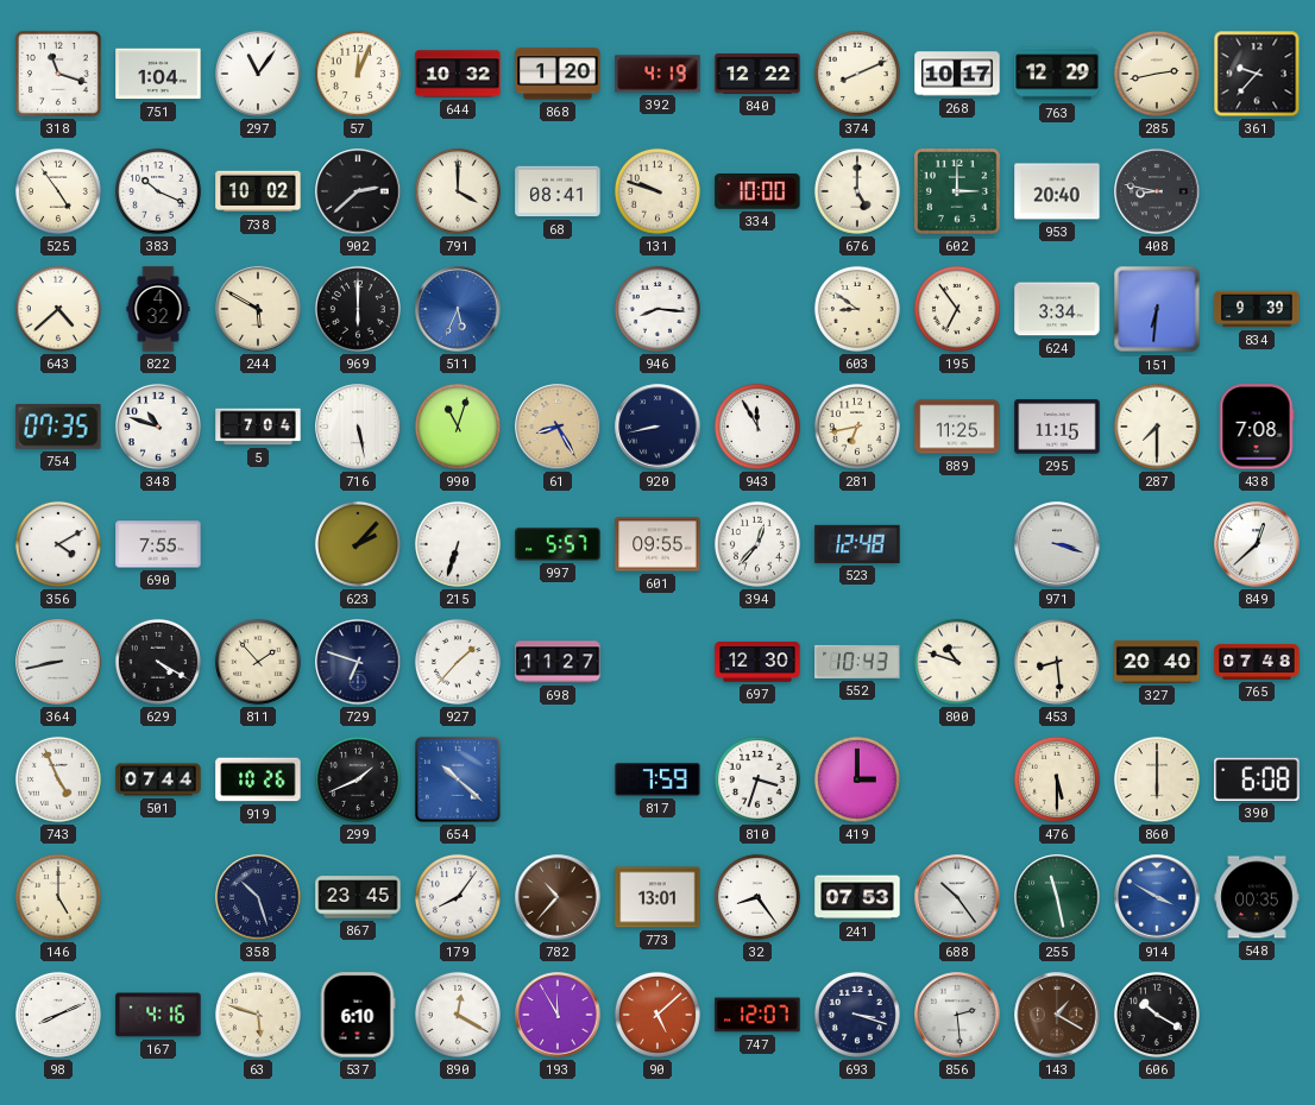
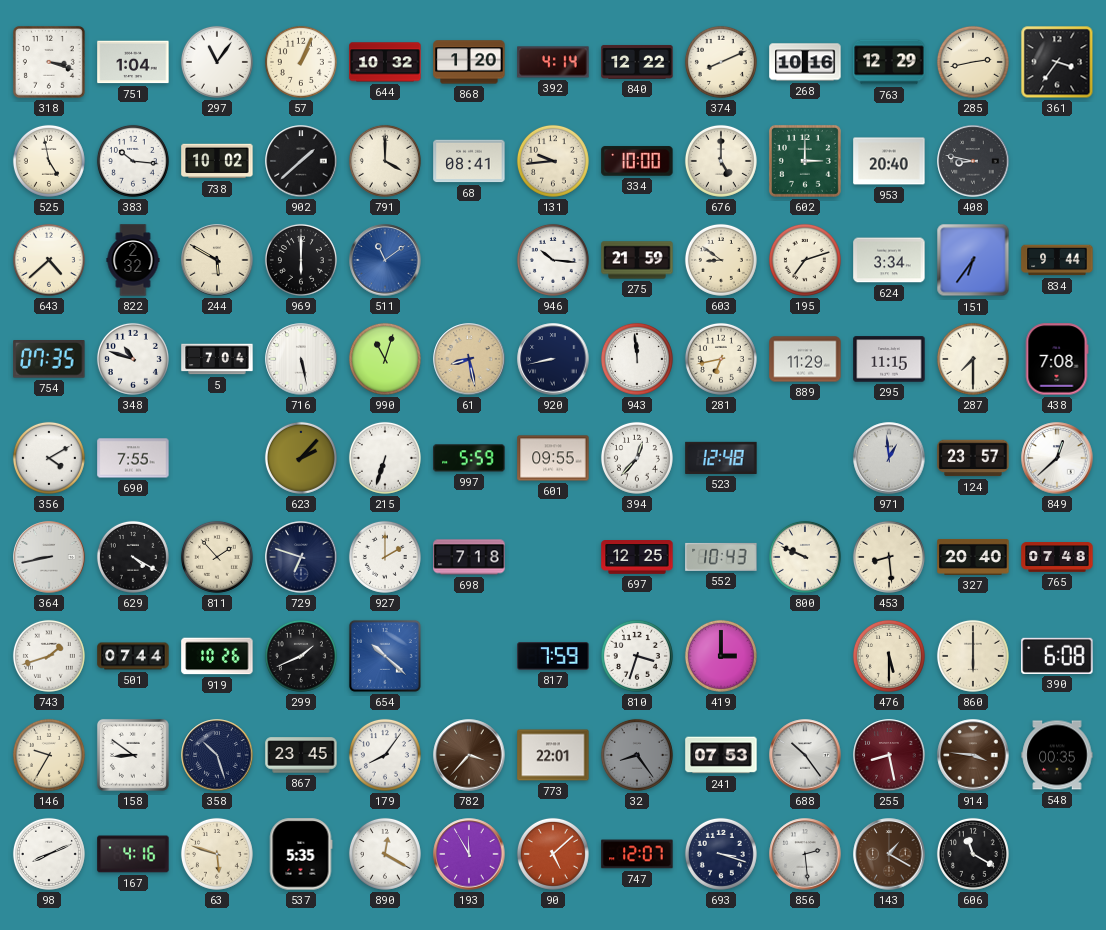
318: 11:18 -> 3:18
57: 12:04 -> 1:04
392: 4:19 -> 4:14
268: 10:17 -> 10:16
361: 9:37 -> 3:36
525: 4:54 -> 4:58
383: 10:19 -> 10:16
902: 2:38 -> 1:38
131: 9:48 -> 9:44
822: 4:32 -> 2:32
511: 5:34 -> 11:09
946: 8:16 -> 10:16
275: none -> 21:59
195: 6:54 -> 7:12
151: 6:31 -> 6:36
834: 9:39 -> 9:44
61: 8:25 -> 8:28
943: 11:55 -> 11:59
889: 11:25 -> 11:29
997: 5:57 -> 5:59
971: 3:18 -> 12:59
124: none -> 23:57
927: 1:37 -> 2:00
698: 11:27 -> 7:18
697: 12:30 -> 12:25
800: 10:48 -> 9:49
743: 4:56 -> 1:42
146: 5:00 -> 9:35
158: none -> 8:51
782: 10:37 -> 3:37
773: 13:01 -> 22:01
32 dial: white -> grey
255: 11:28 -> 8:28
255 dial: green -> burgundy
914: 3:50 -> 3:46
914 dial: blue -> brown
537: 6:10 -> 5:35
606: 10:20 -> 11:20
